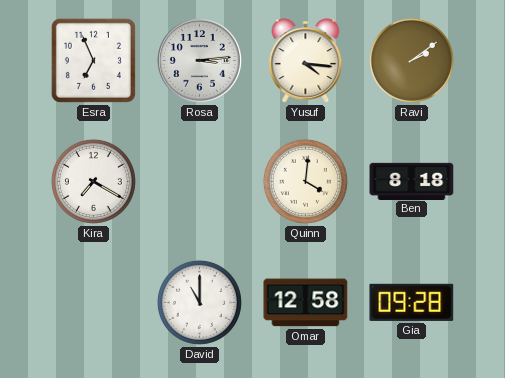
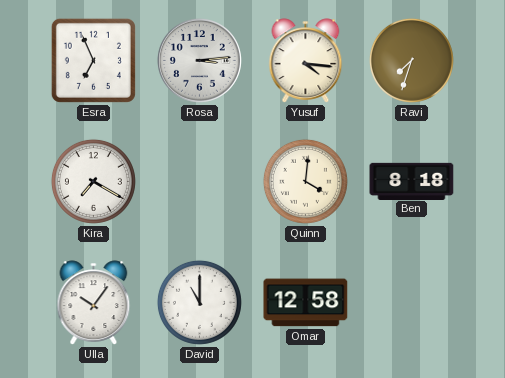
Ravi: 2:09 -> 7:33
Ulla: none -> 10:06
Gia: 09:28 -> none
